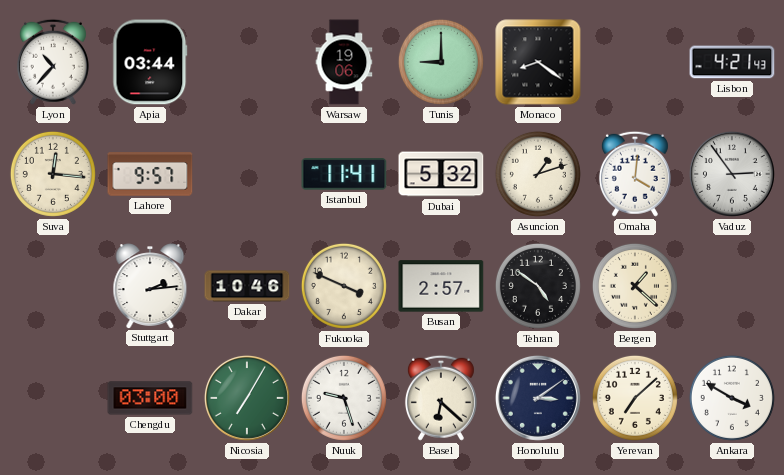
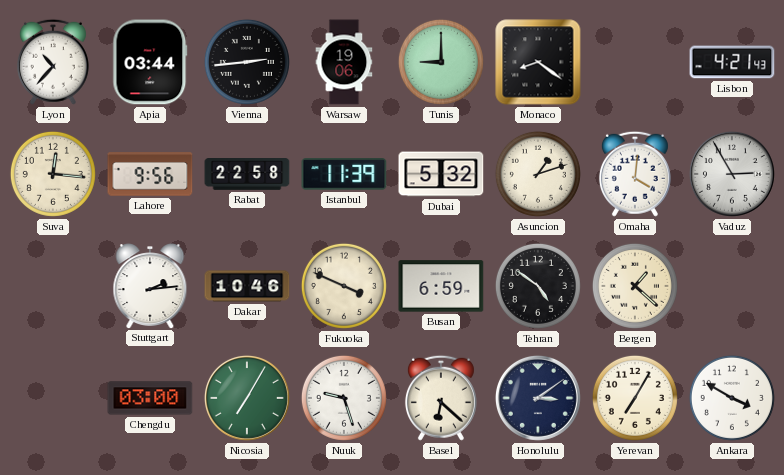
Vienna: none -> 2:44
Lahore: 9:57 -> 9:56
Rabat: none -> 22:58
Istanbul: 11:41 -> 11:39
Vaduz: 2:54 -> 2:55
Busan: 2:57 -> 6:59
Yerevan: 7:08 -> 7:05
